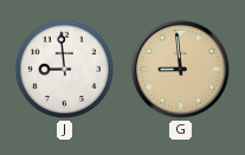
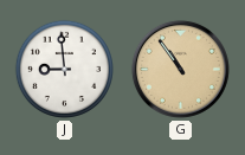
G: 8:59 -> 10:54
